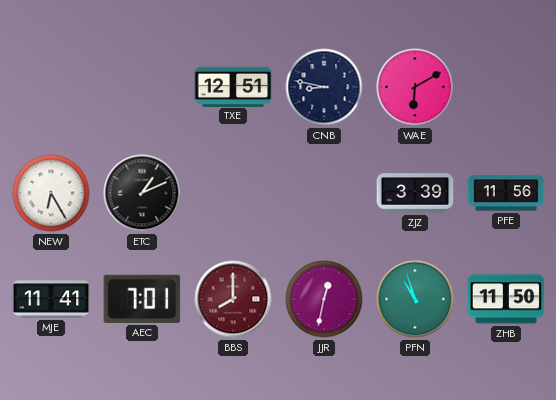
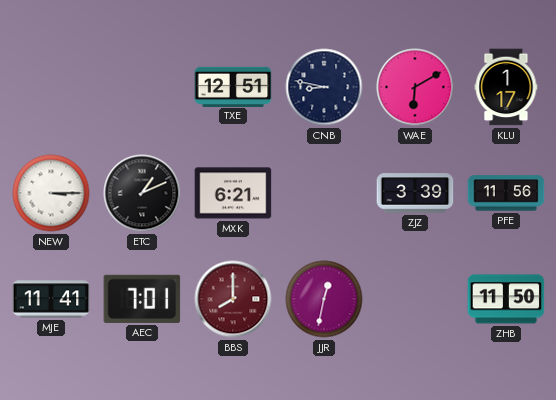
KLU: none -> 1:17
NEW: 6:25 -> 3:15
MXK: none -> 6:21
PFN: 10:57 -> none
